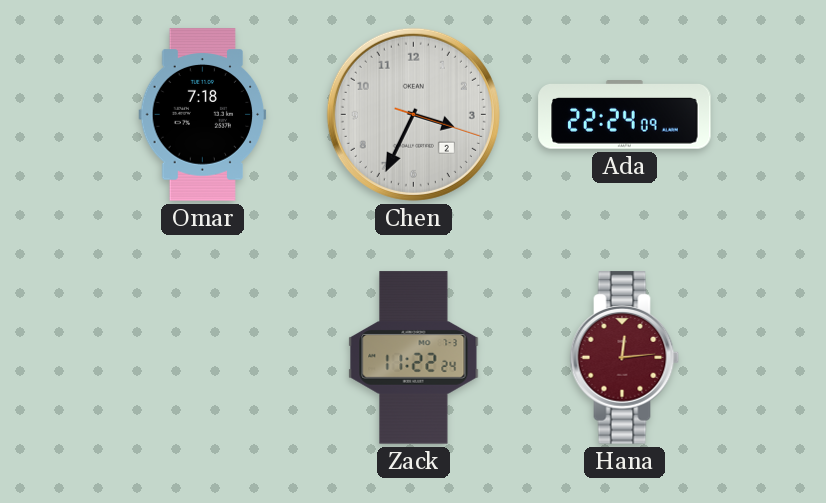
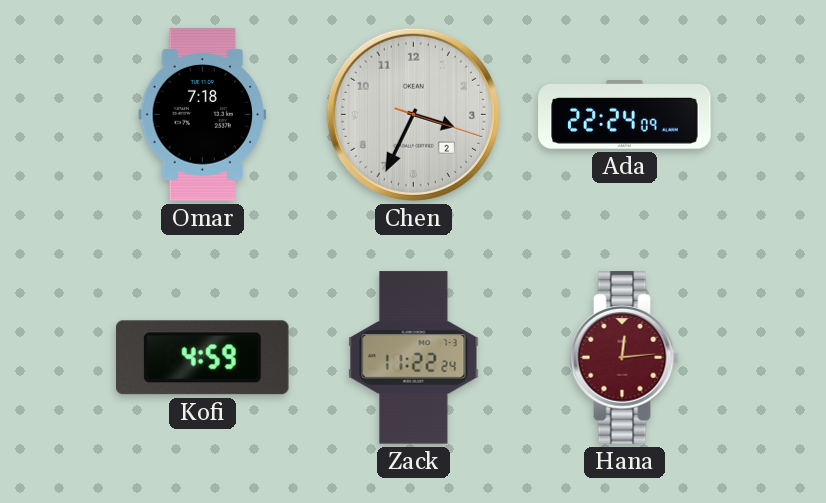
Kofi: none -> 4:59
